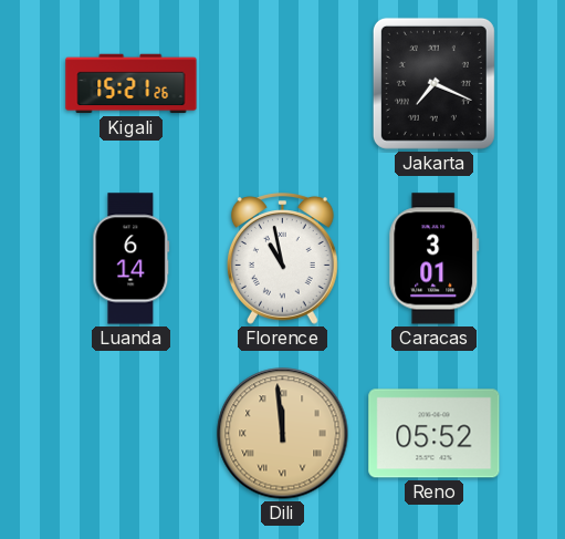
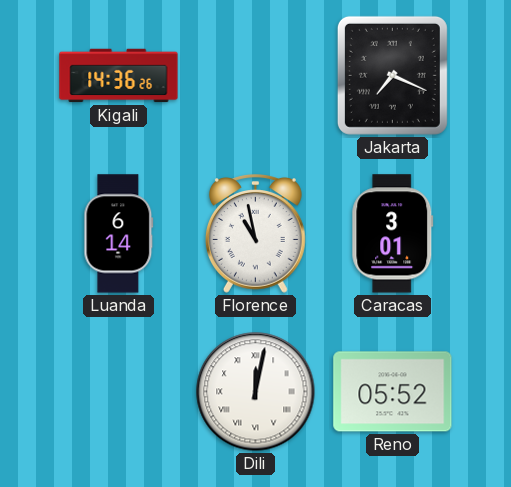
Kigali: 15:21 -> 14:36
Dili: 11:59 -> 12:02
Dili dial: champagne -> white
